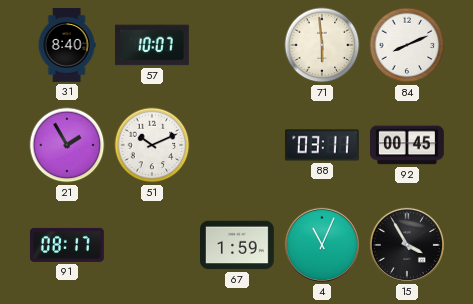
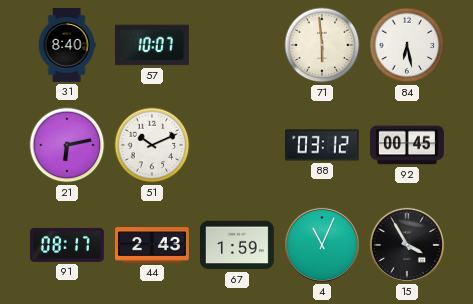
84: 8:11 -> 6:28
21: 1:55 -> 6:13
88: 03:11 -> 03:12
44: none -> 2:43
